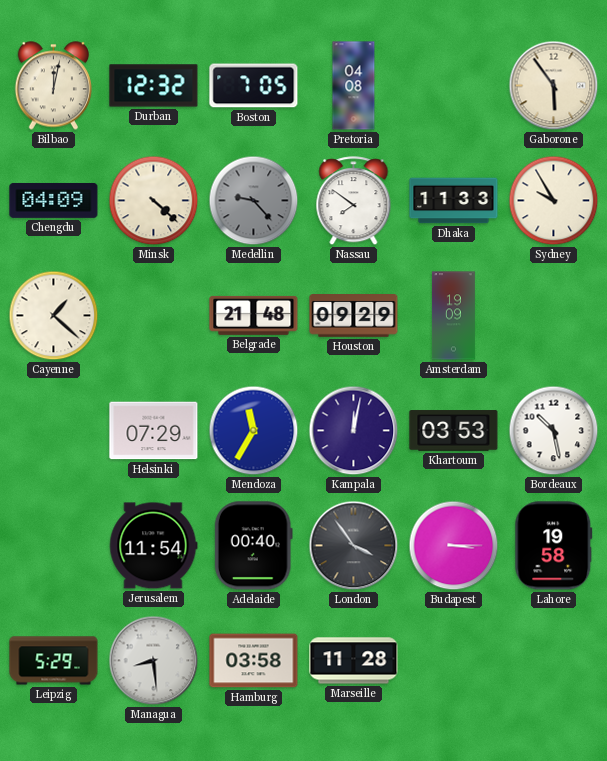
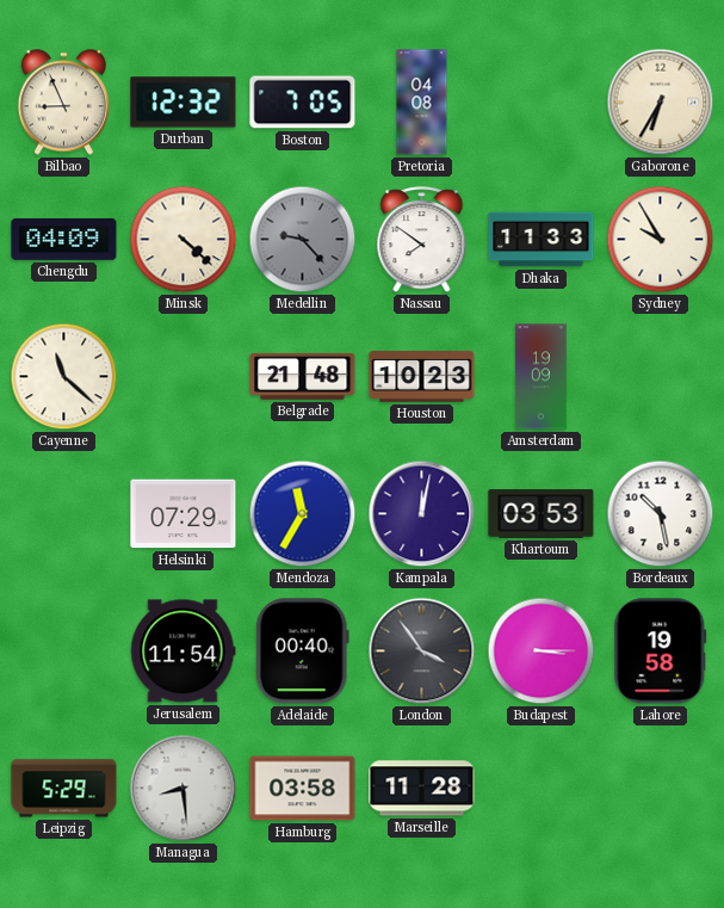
Bilbao: 12:02 -> 8:56
Gaborone: 5:54 -> 6:35
Cayenne: 1:22 -> 11:22
Houston: 09:29 -> 10:23
